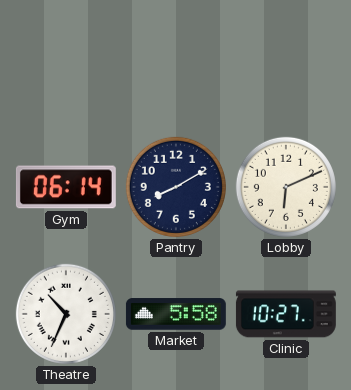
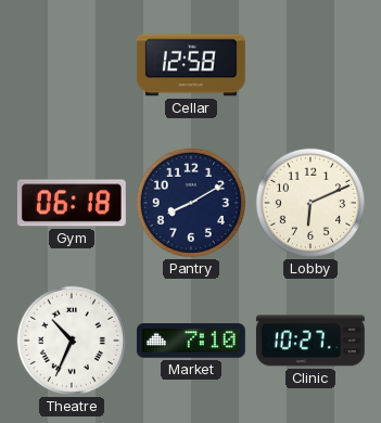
Cellar: none -> 12:58
Gym: 06:14 -> 06:18
Market: 5:58 -> 7:10
